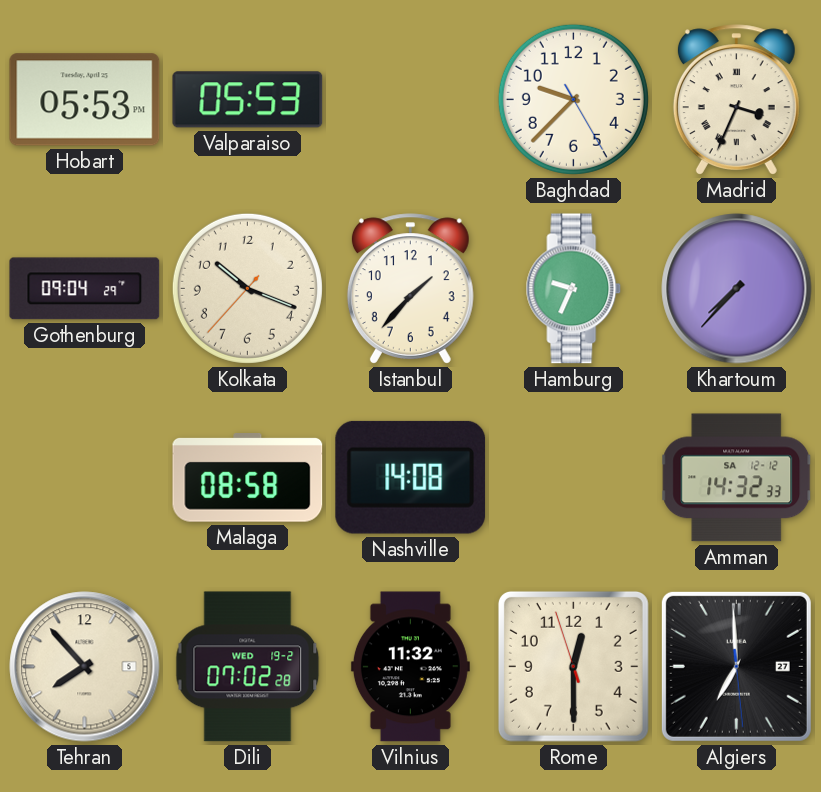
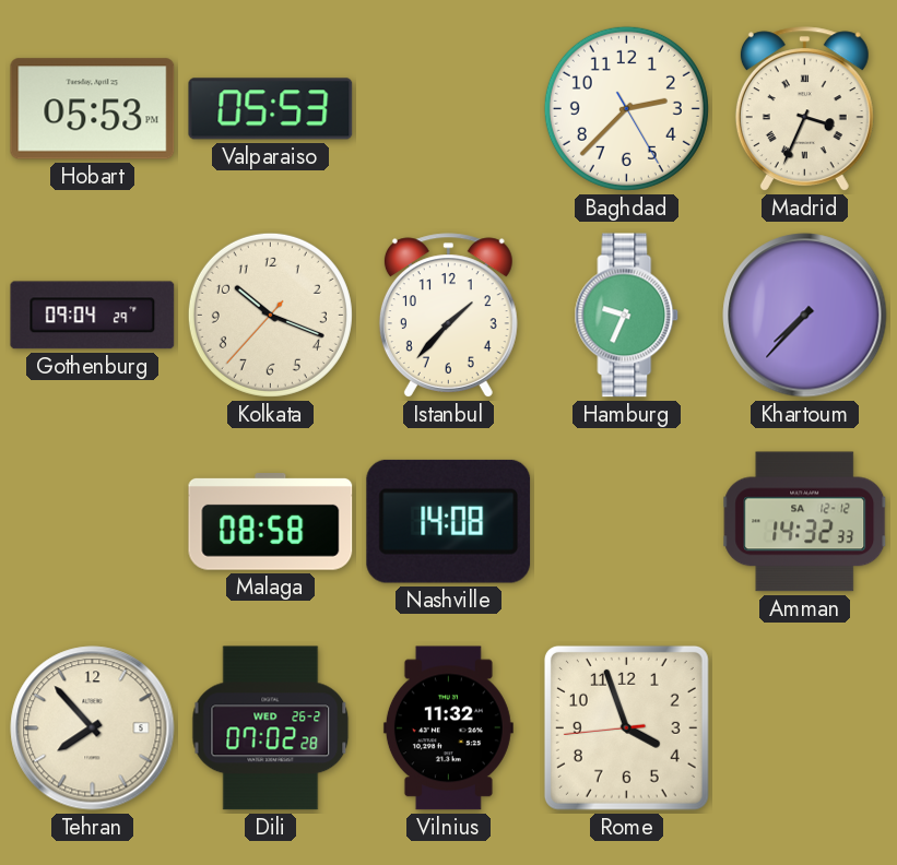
Baghdad: 9:37 -> 2:37
Dili date: WED 19-2 -> WED 26-2
Rome: 12:29 -> 3:56
Algiers: 6:59 -> none
